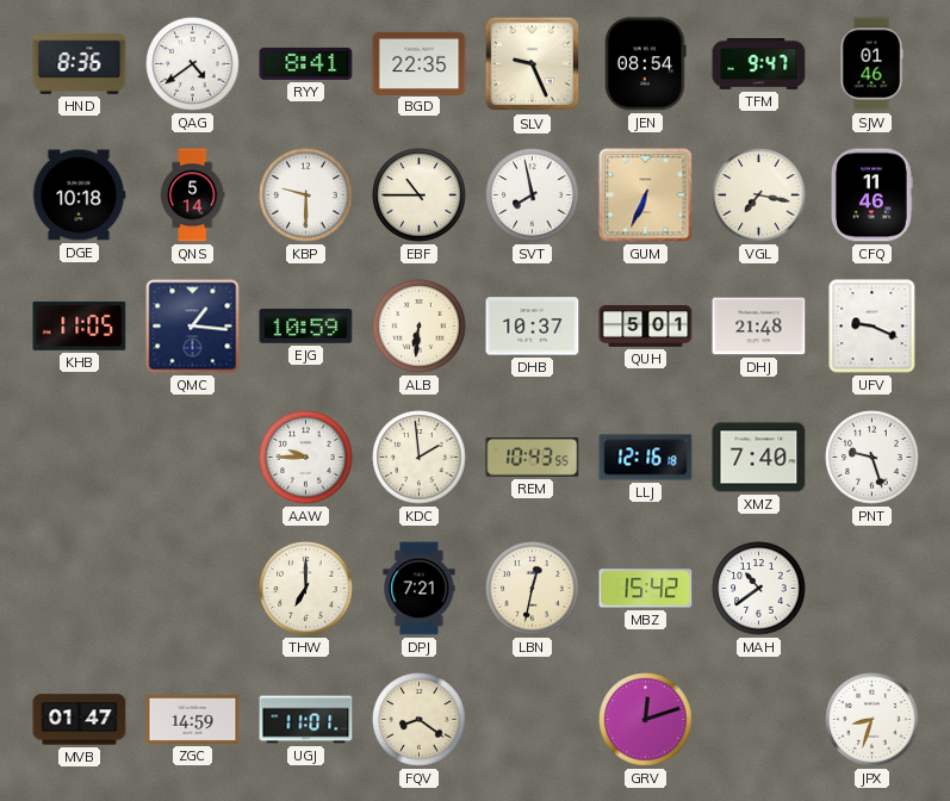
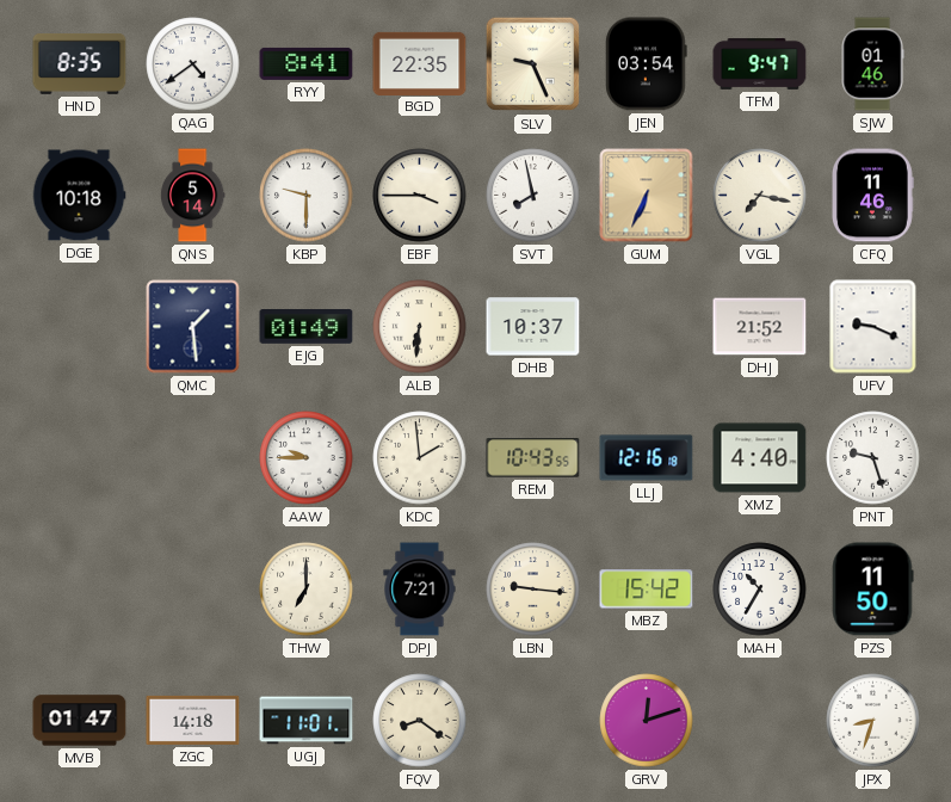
HND: 8:36 -> 8:35
JEN: 08:54 -> 03:54
EBF: 10:45 -> 3:45
KHB: 11:05 -> none
QMC: 1:16 -> 1:29
EJG: 10:59 -> 01:49
QUH: 5:01 -> none
DHJ: 21:48 -> 21:52
XMZ: 7:40 -> 4:40
LBN: 12:32 -> 9:16
MAH: 10:39 -> 10:35
PZS: none -> 11:50
ZGC: 14:59 -> 14:18
